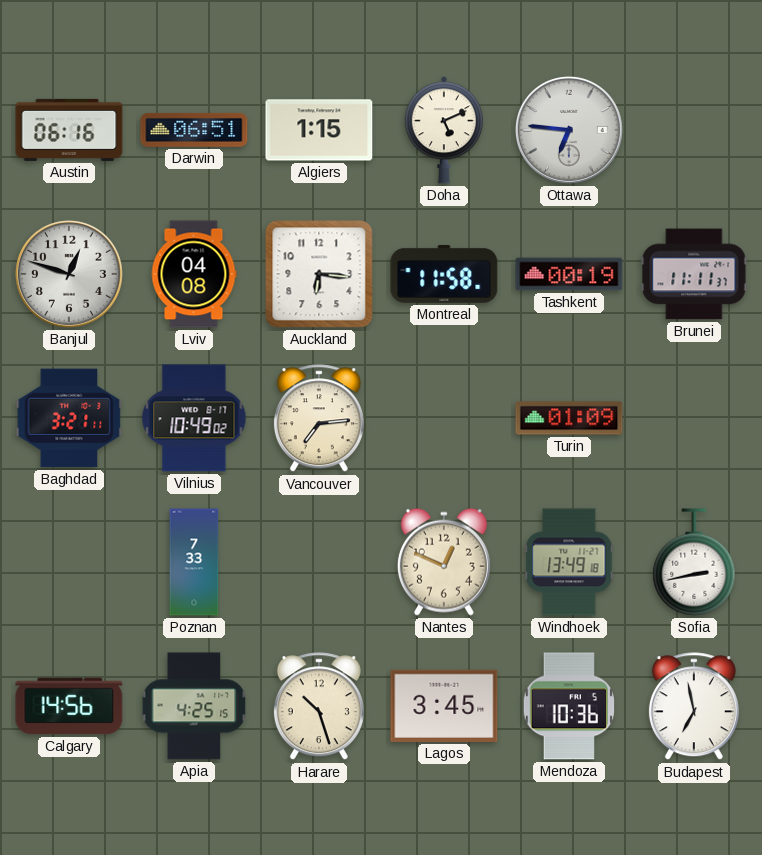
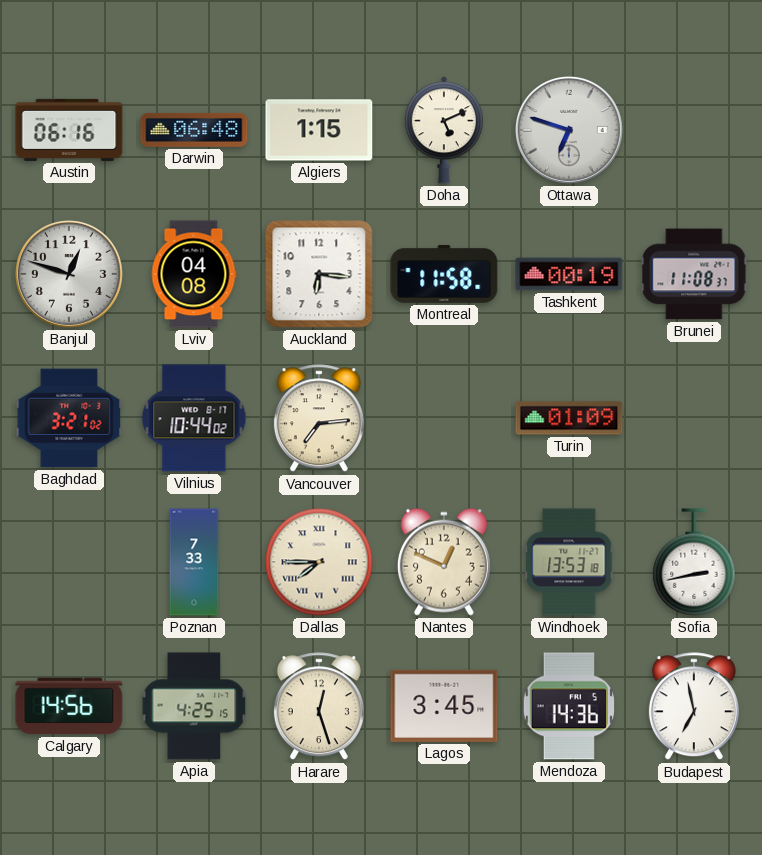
Darwin: 06:51 -> 06:48
Ottawa: 6:46 -> 6:48
Brunei: 11:11 -> 11:08
Baghdad: 3:21:11 -> 3:21:02
Vilnius: 10:49 -> 10:44
Dallas: none -> 7:45
Windhoek: 13:49 -> 13:53
Harare: 10:27 -> 12:27
Mendoza: 10:36 -> 14:36
